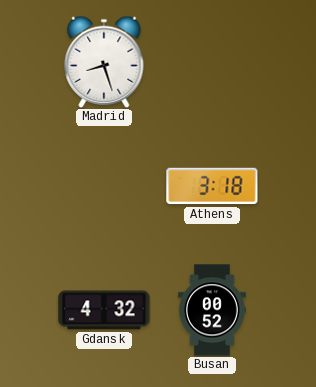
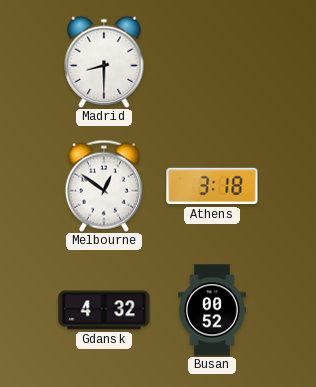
Madrid: 8:27 -> 8:30
Melbourne: none -> 12:51
